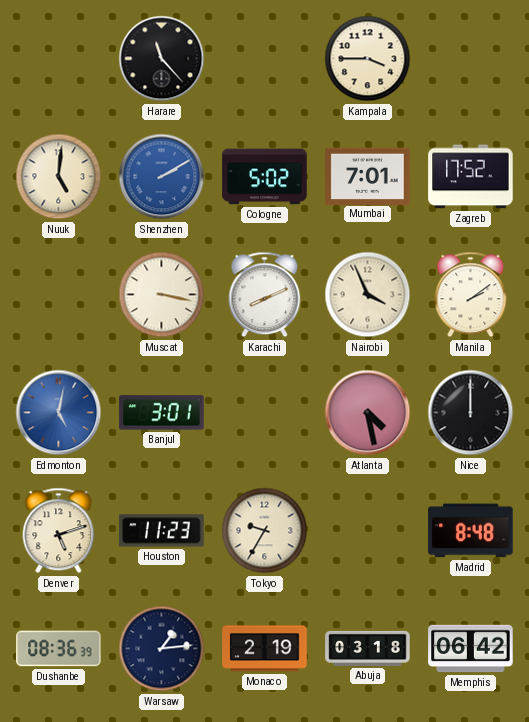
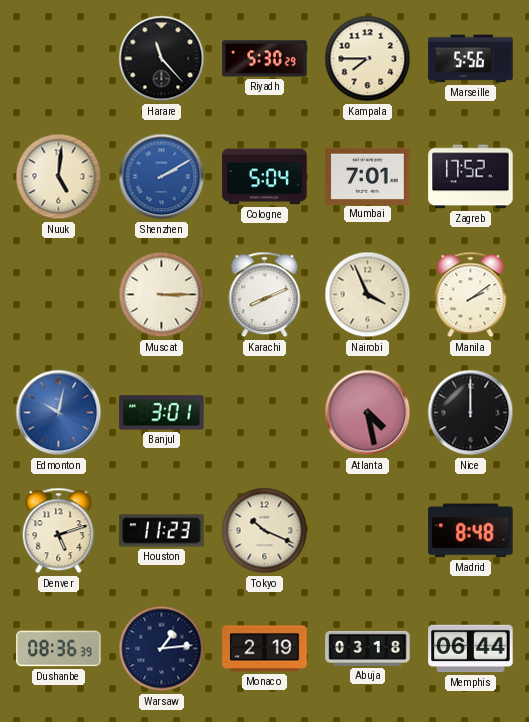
Riyadh: none -> 5:30
Kampala: 3:45 -> 7:45
Marseille: none -> 5:56
Cologne: 5:02 -> 5:04
Muscat: 3:17 -> 3:15
Edmonton: 5:02 -> 10:02
Tokyo: 9:35 -> 10:19
Memphis: 06:42 -> 06:44
